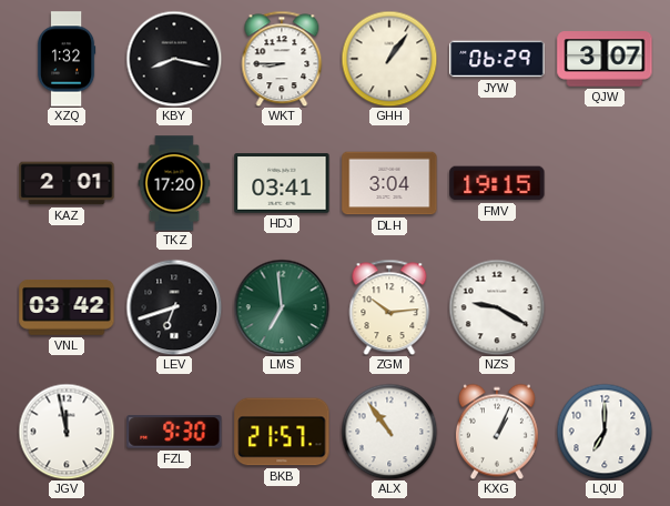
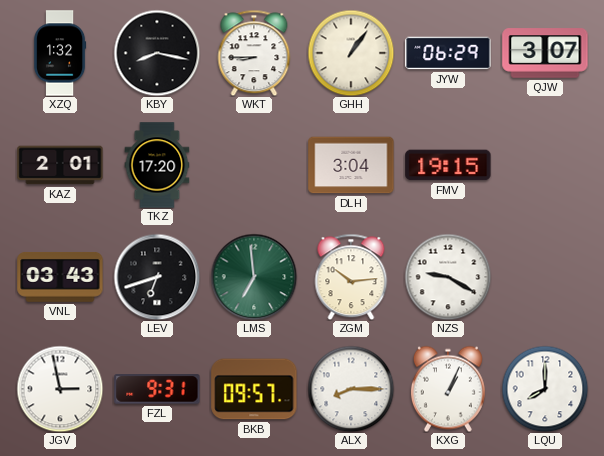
HDJ: 03:41 -> none
VNL: 03:42 -> 03:43
JGV: 11:58 -> 2:58
FZL: 9:30 -> 9:31
BKB: 21:57 -> 09:57
ALX: 10:54 -> 8:15
LQU: 7:00 -> 8:00
